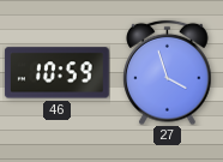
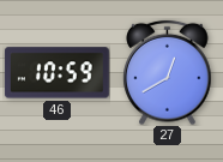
27: 3:57 -> 12:40
